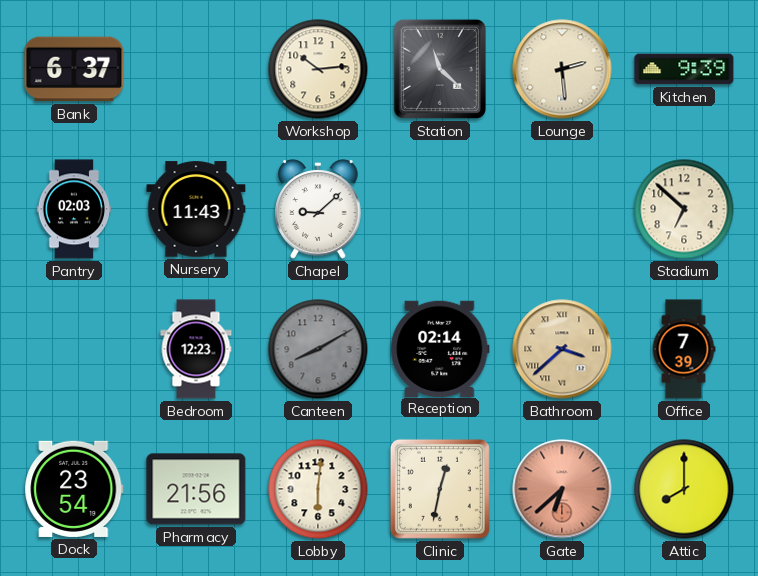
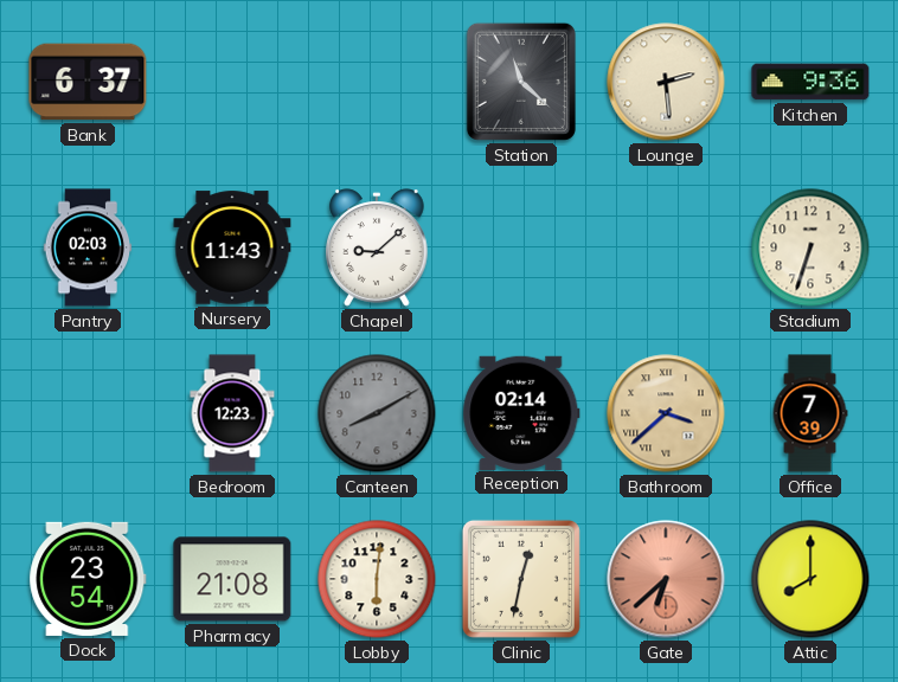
Workshop: 10:14 -> none
Kitchen: 9:39 -> 9:36
Stadium: 6:52 -> 6:33
Pharmacy: 21:56 -> 21:08
